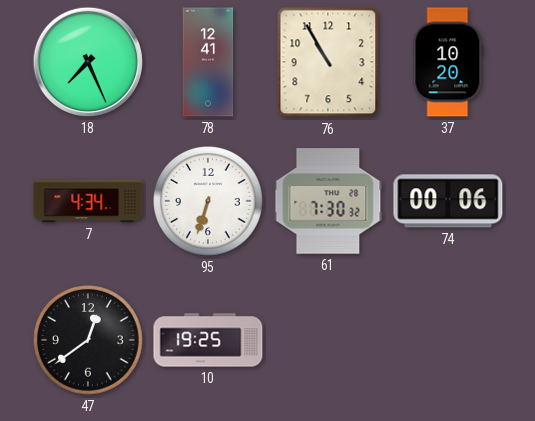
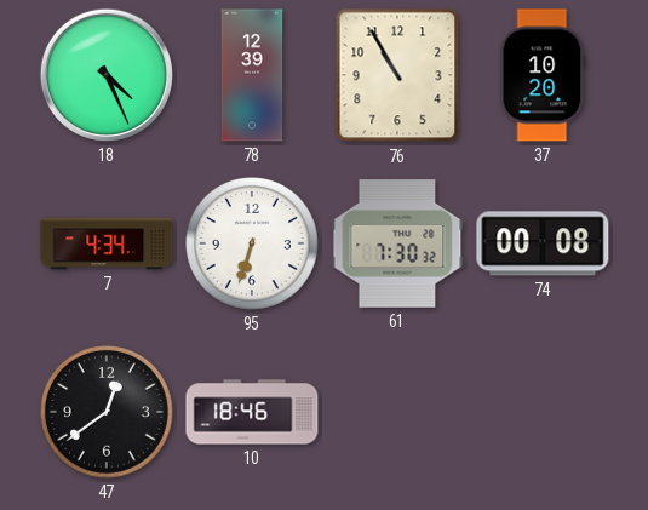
18: 7:26 -> 4:26
78: 12:41 -> 12:39
74: 00:06 -> 00:08
10: 19:25 -> 18:46
